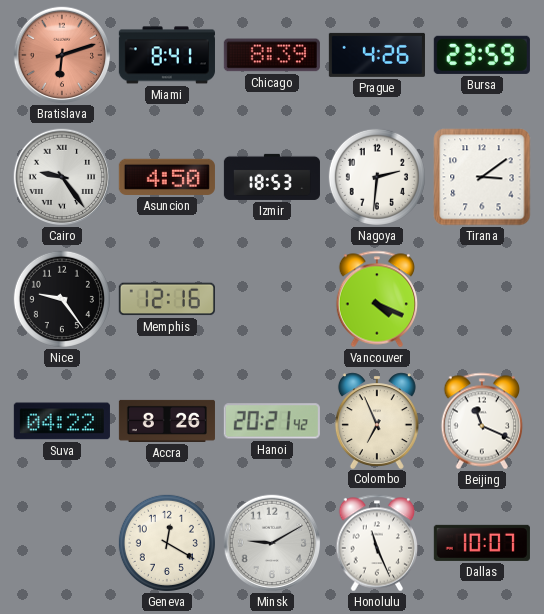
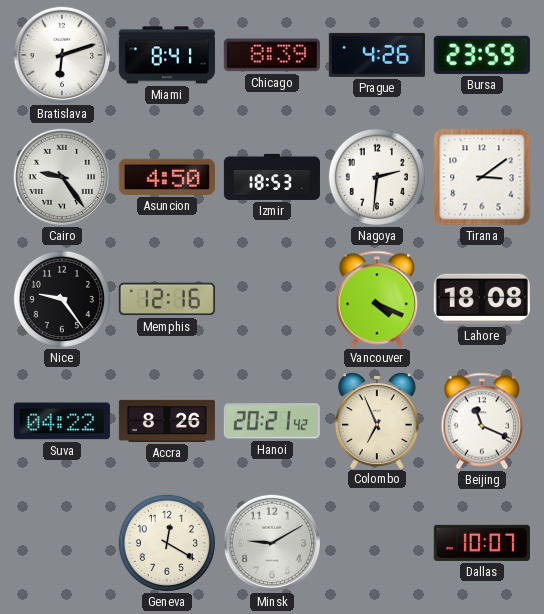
Bratislava dial: salmon -> white
Lahore: none -> 18:08
Honolulu: 11:26 -> none
